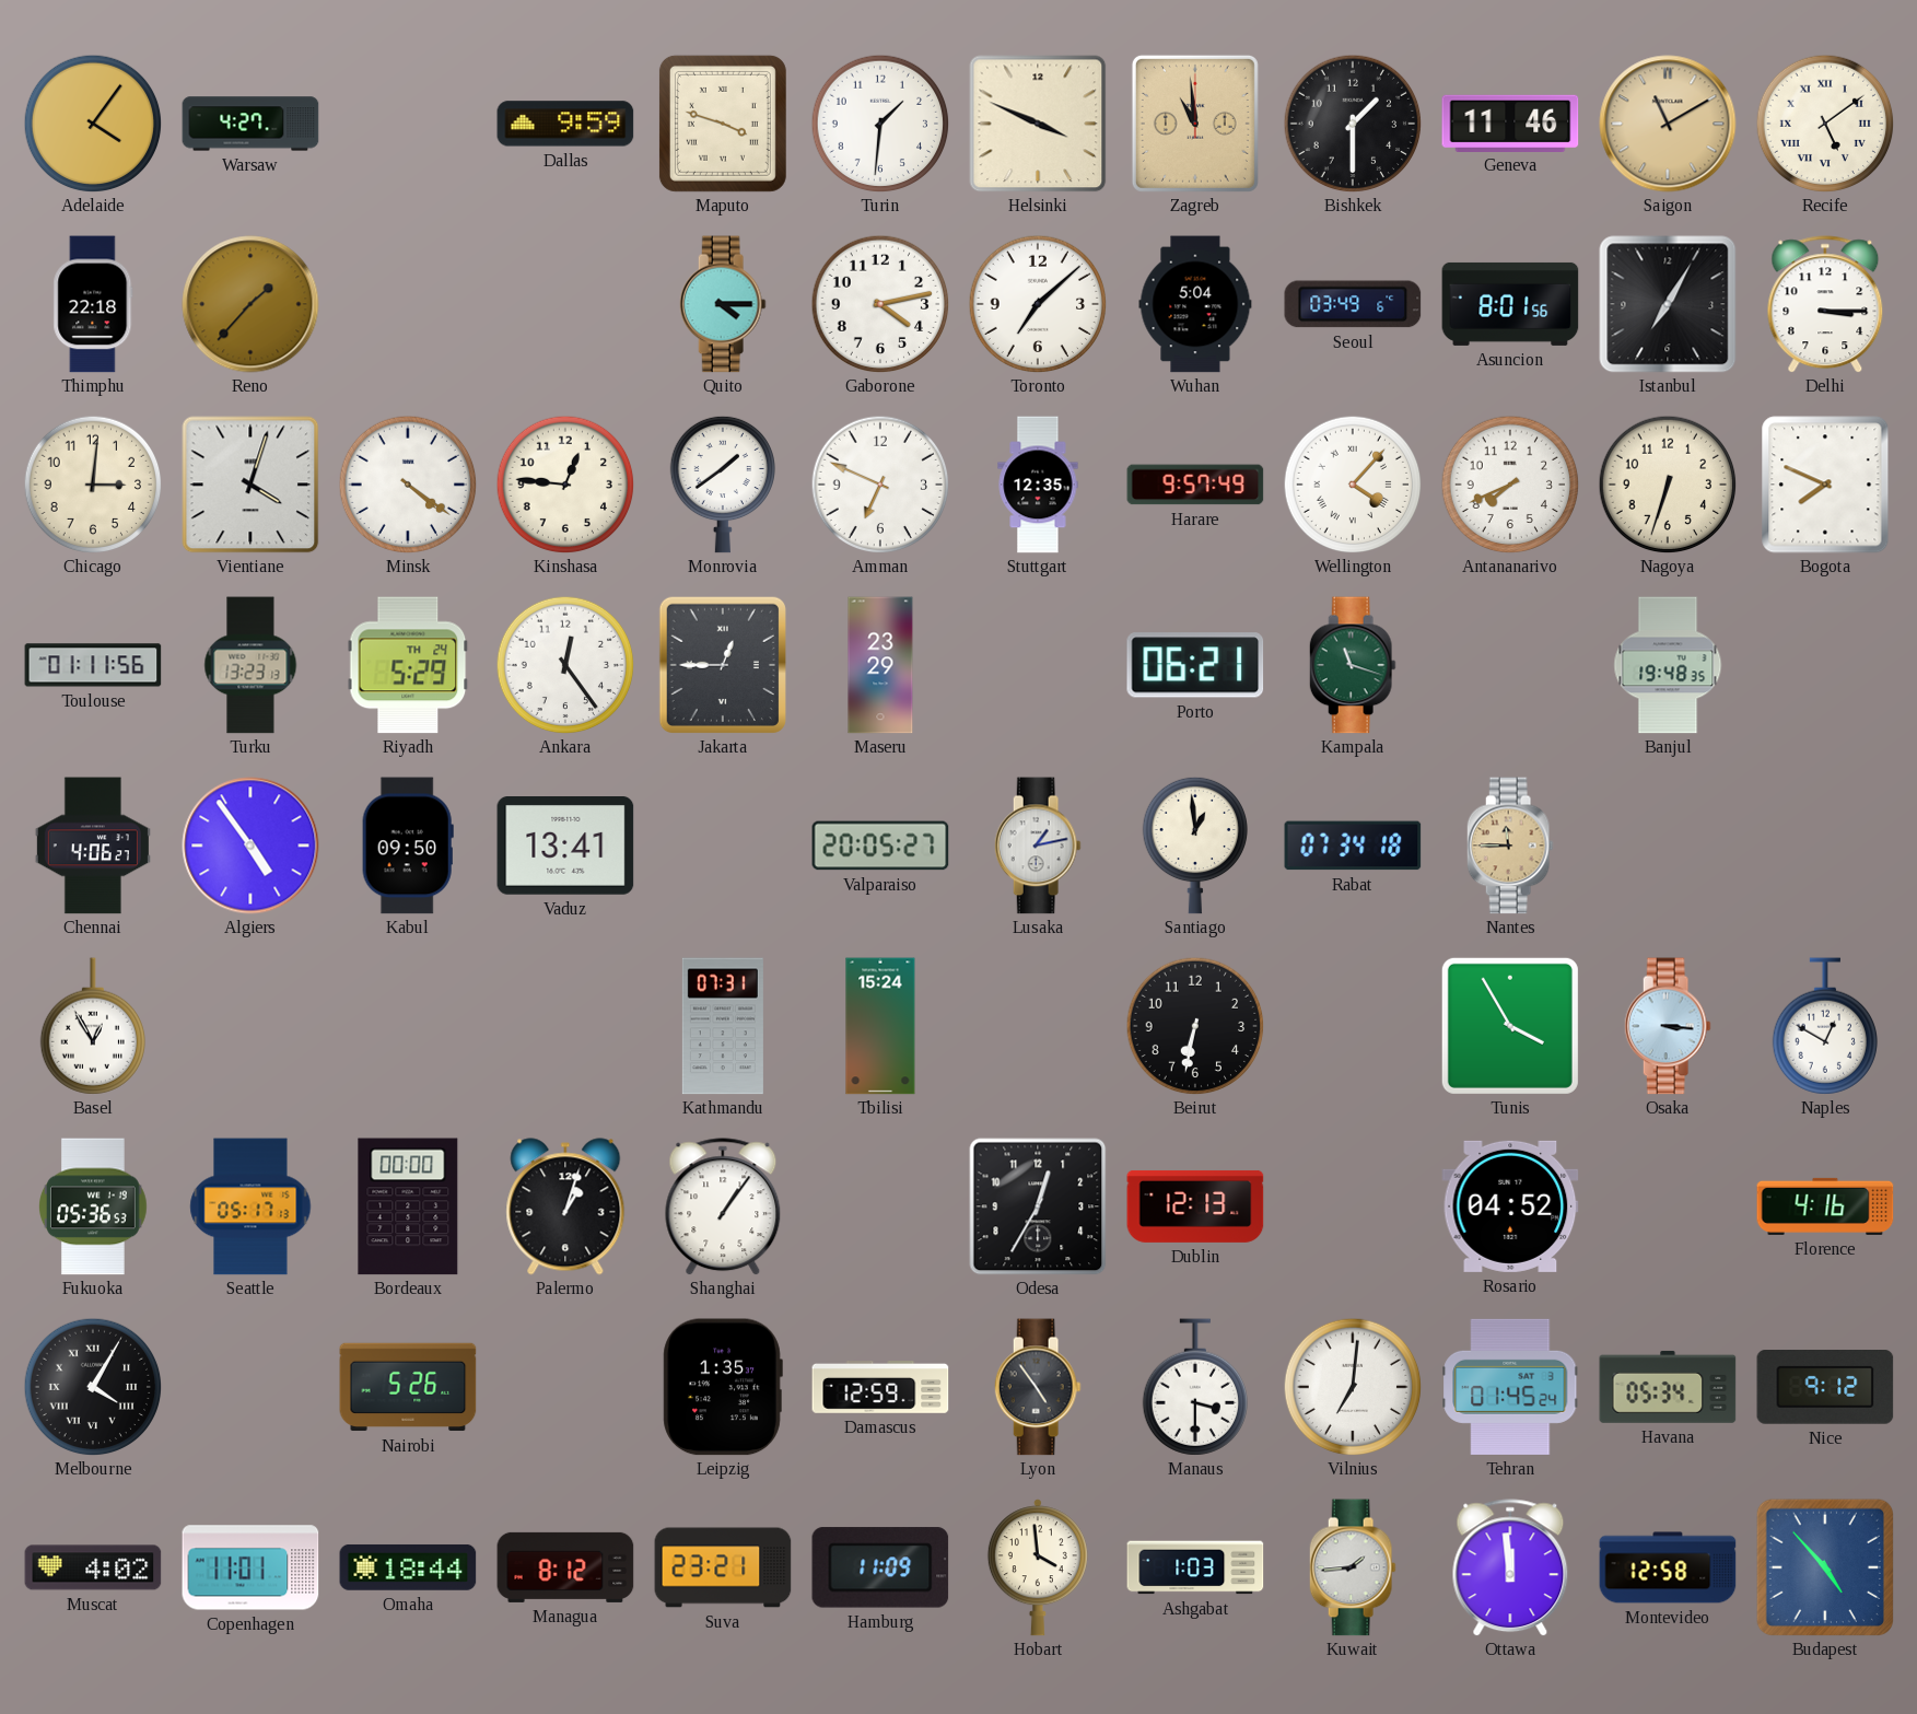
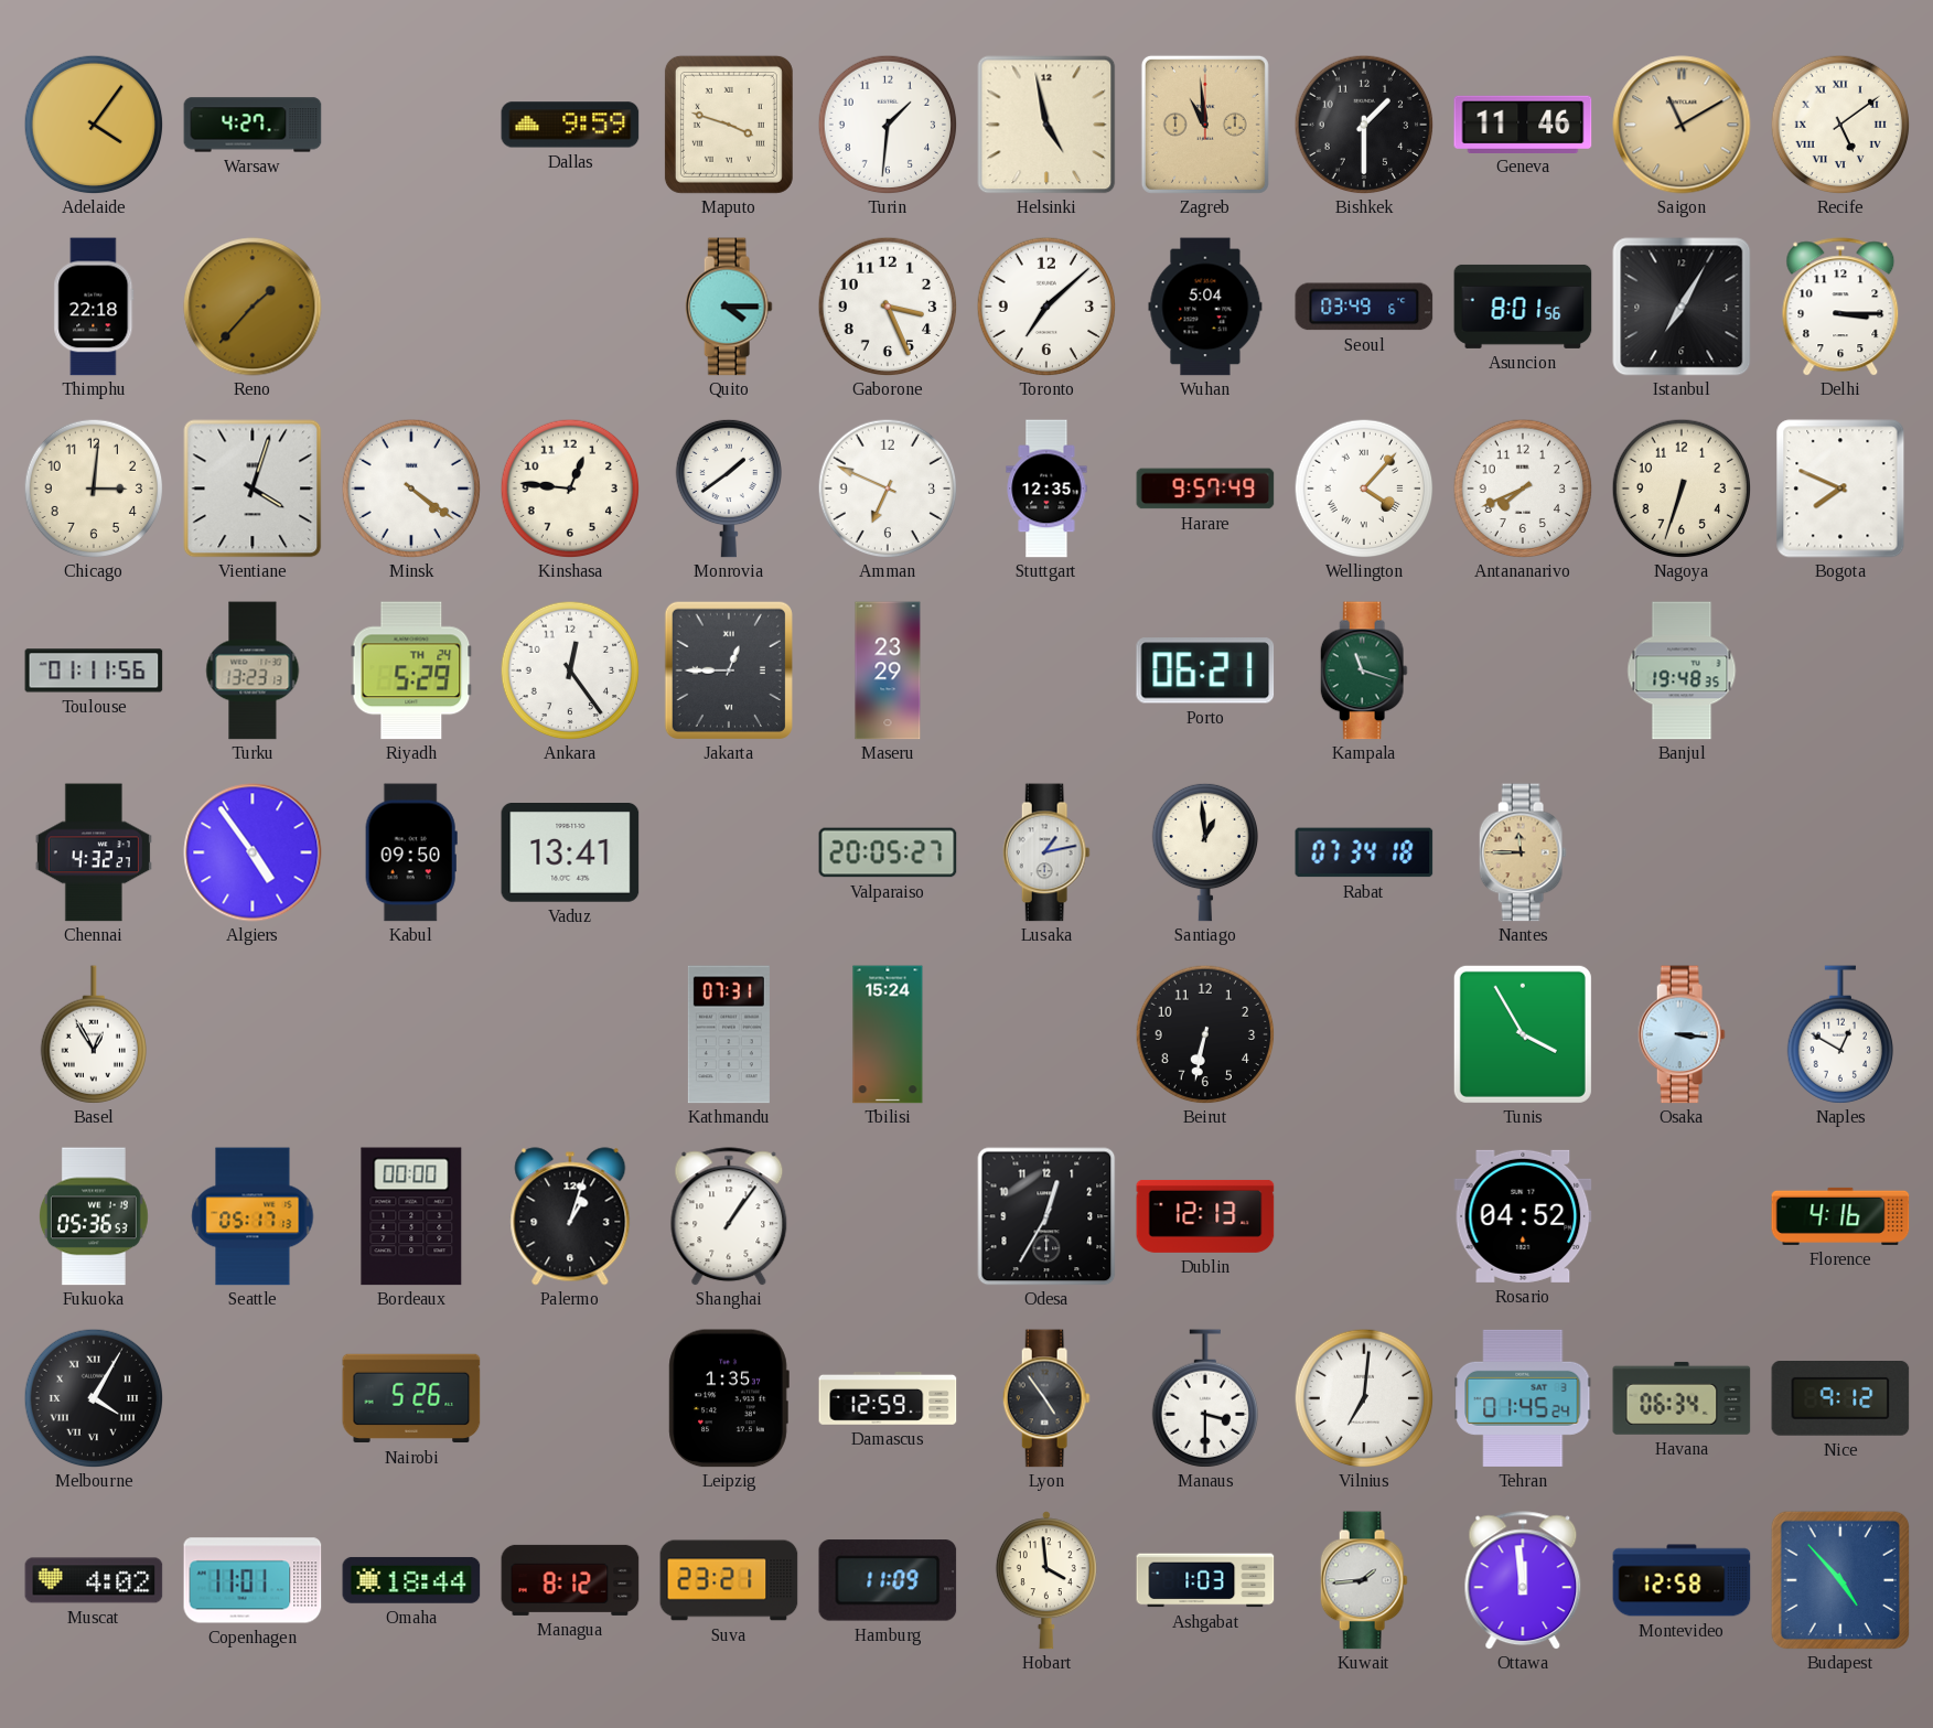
Helsinki: 3:49 -> 4:58
Gaborone: 4:13 -> 3:26
Chennai: 4:06 -> 4:32
Havana: 05:34 -> 06:34
